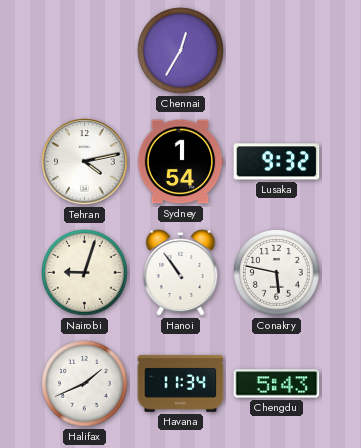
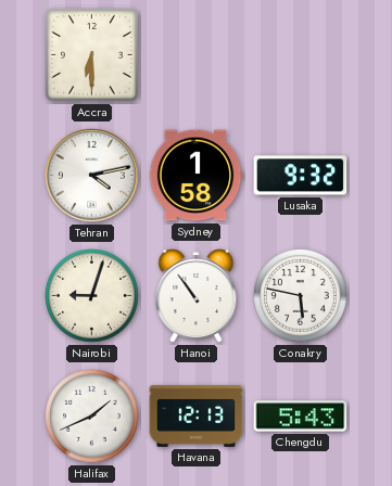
Accra: none -> 6:30
Chennai: 12:35 -> none
Sydney: 1:54 -> 1:58
Havana: 11:34 -> 12:13
